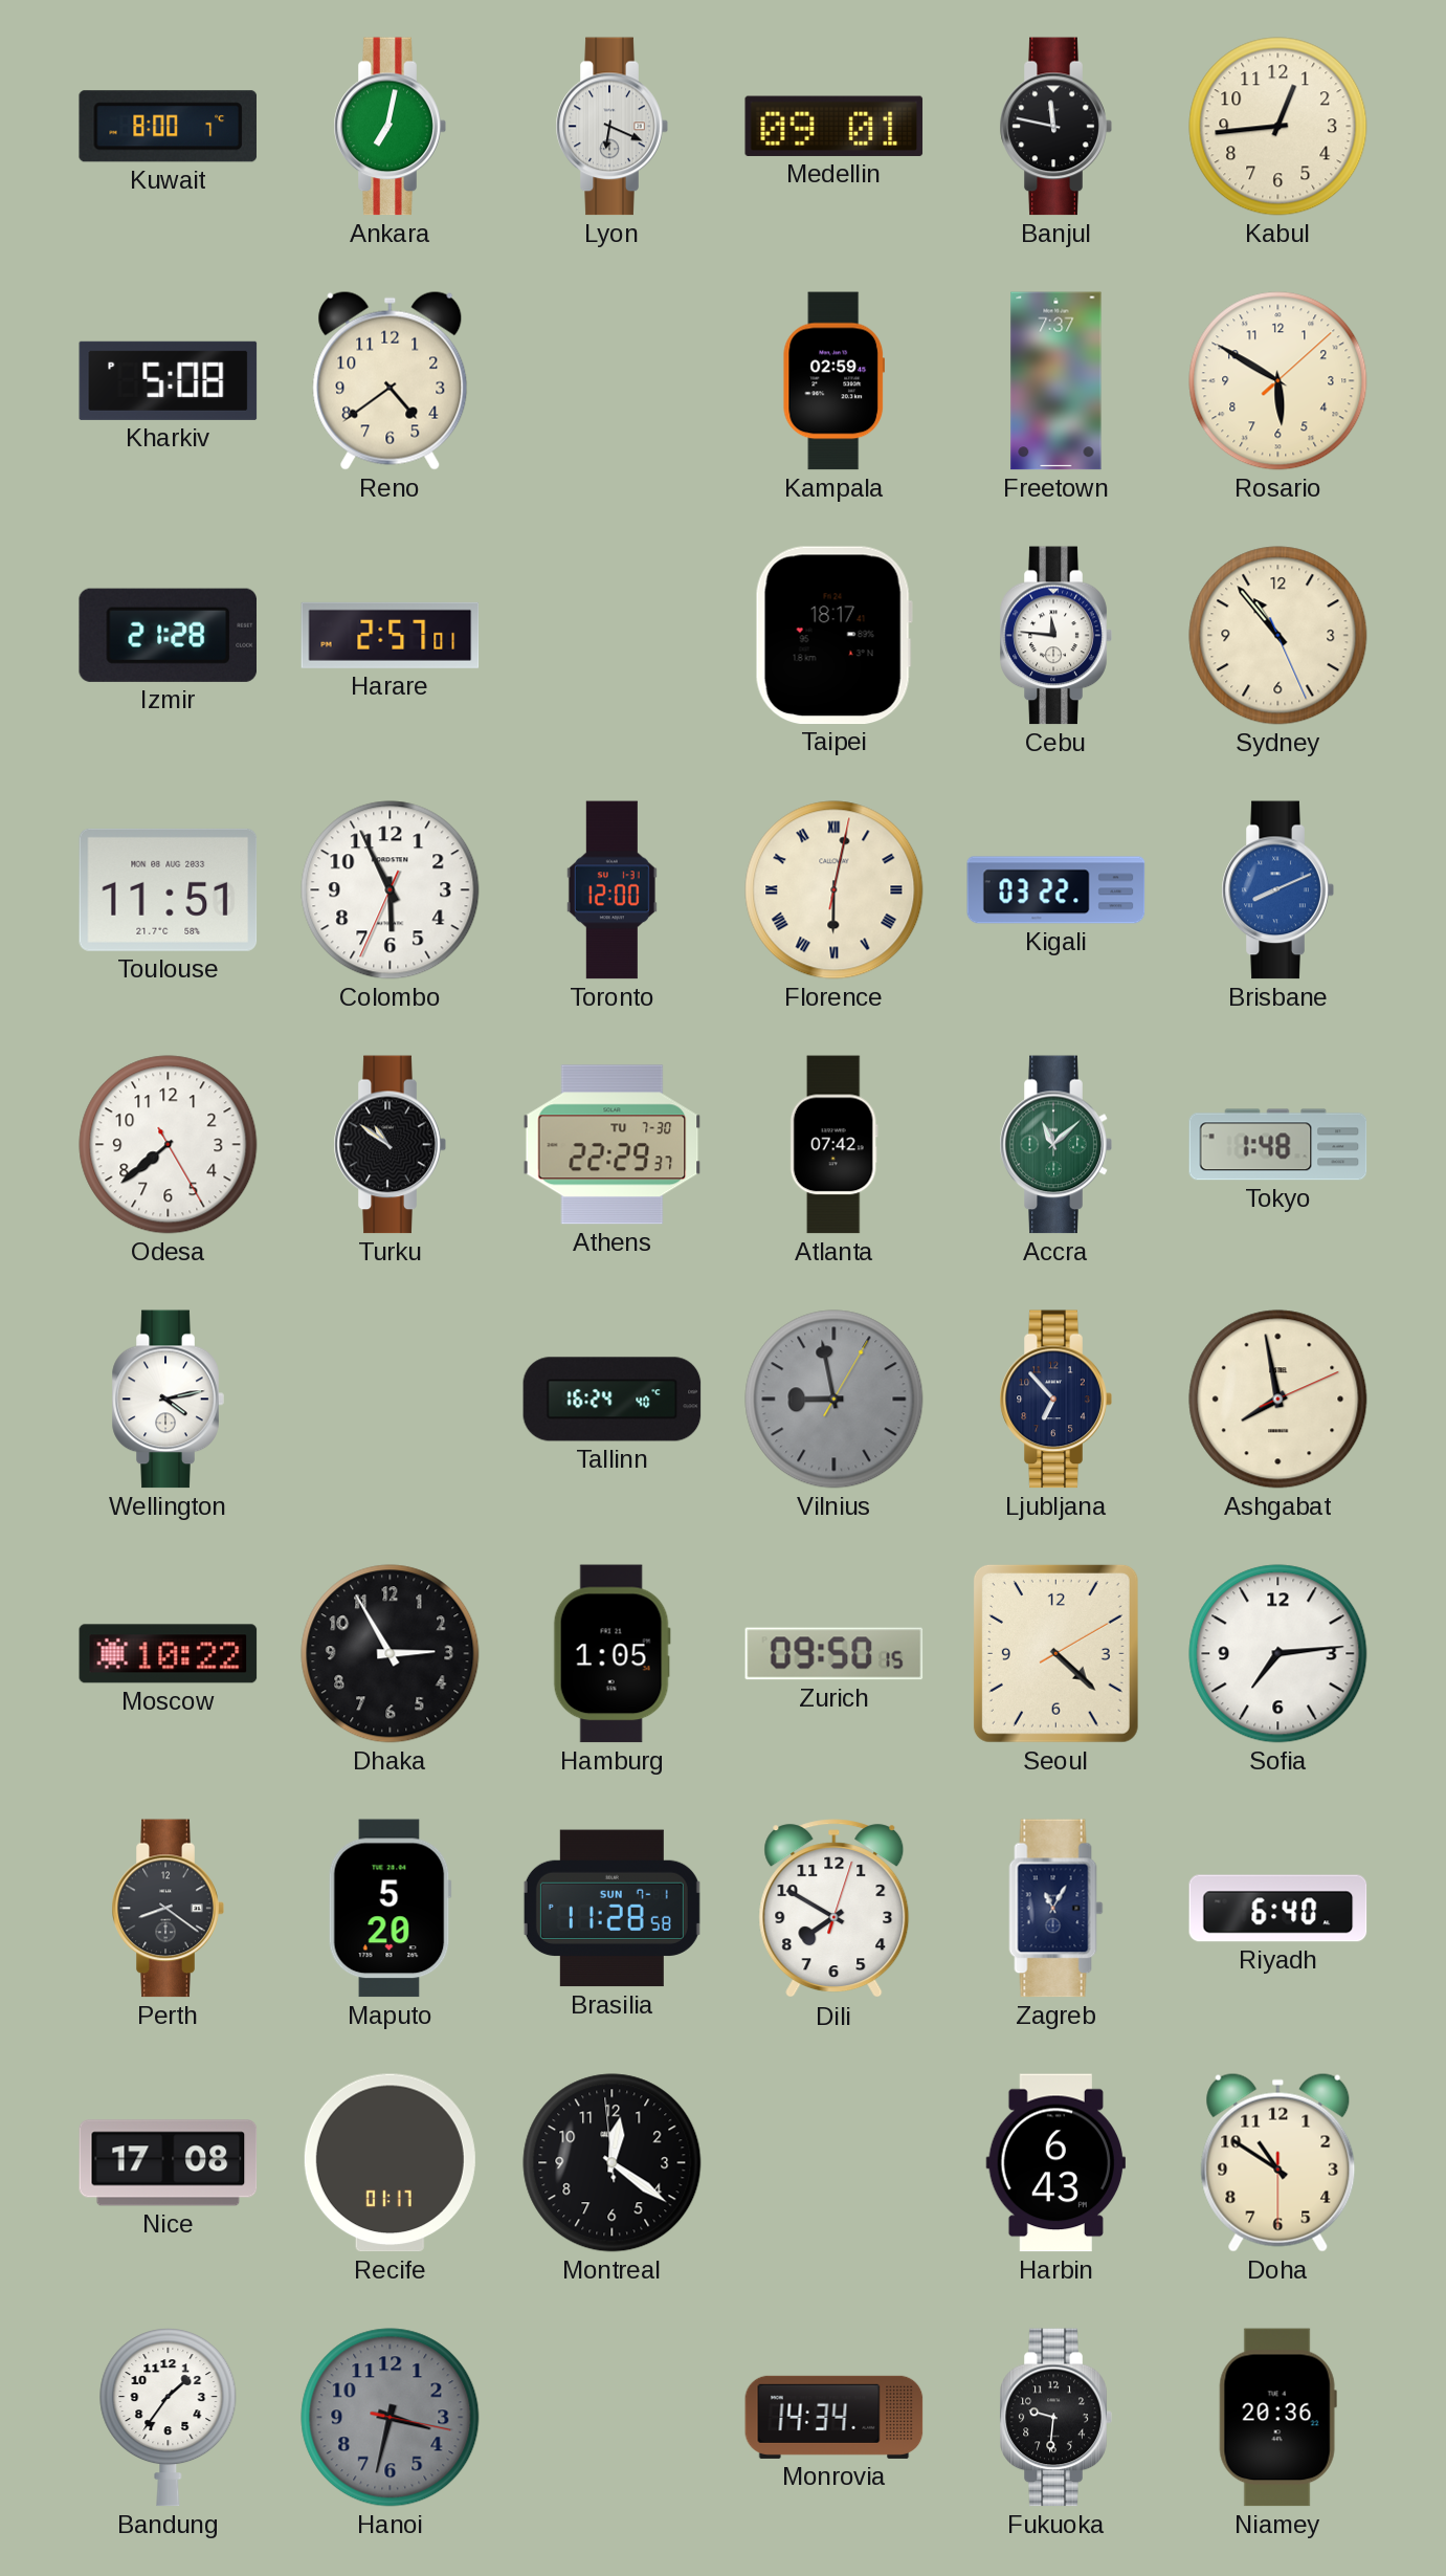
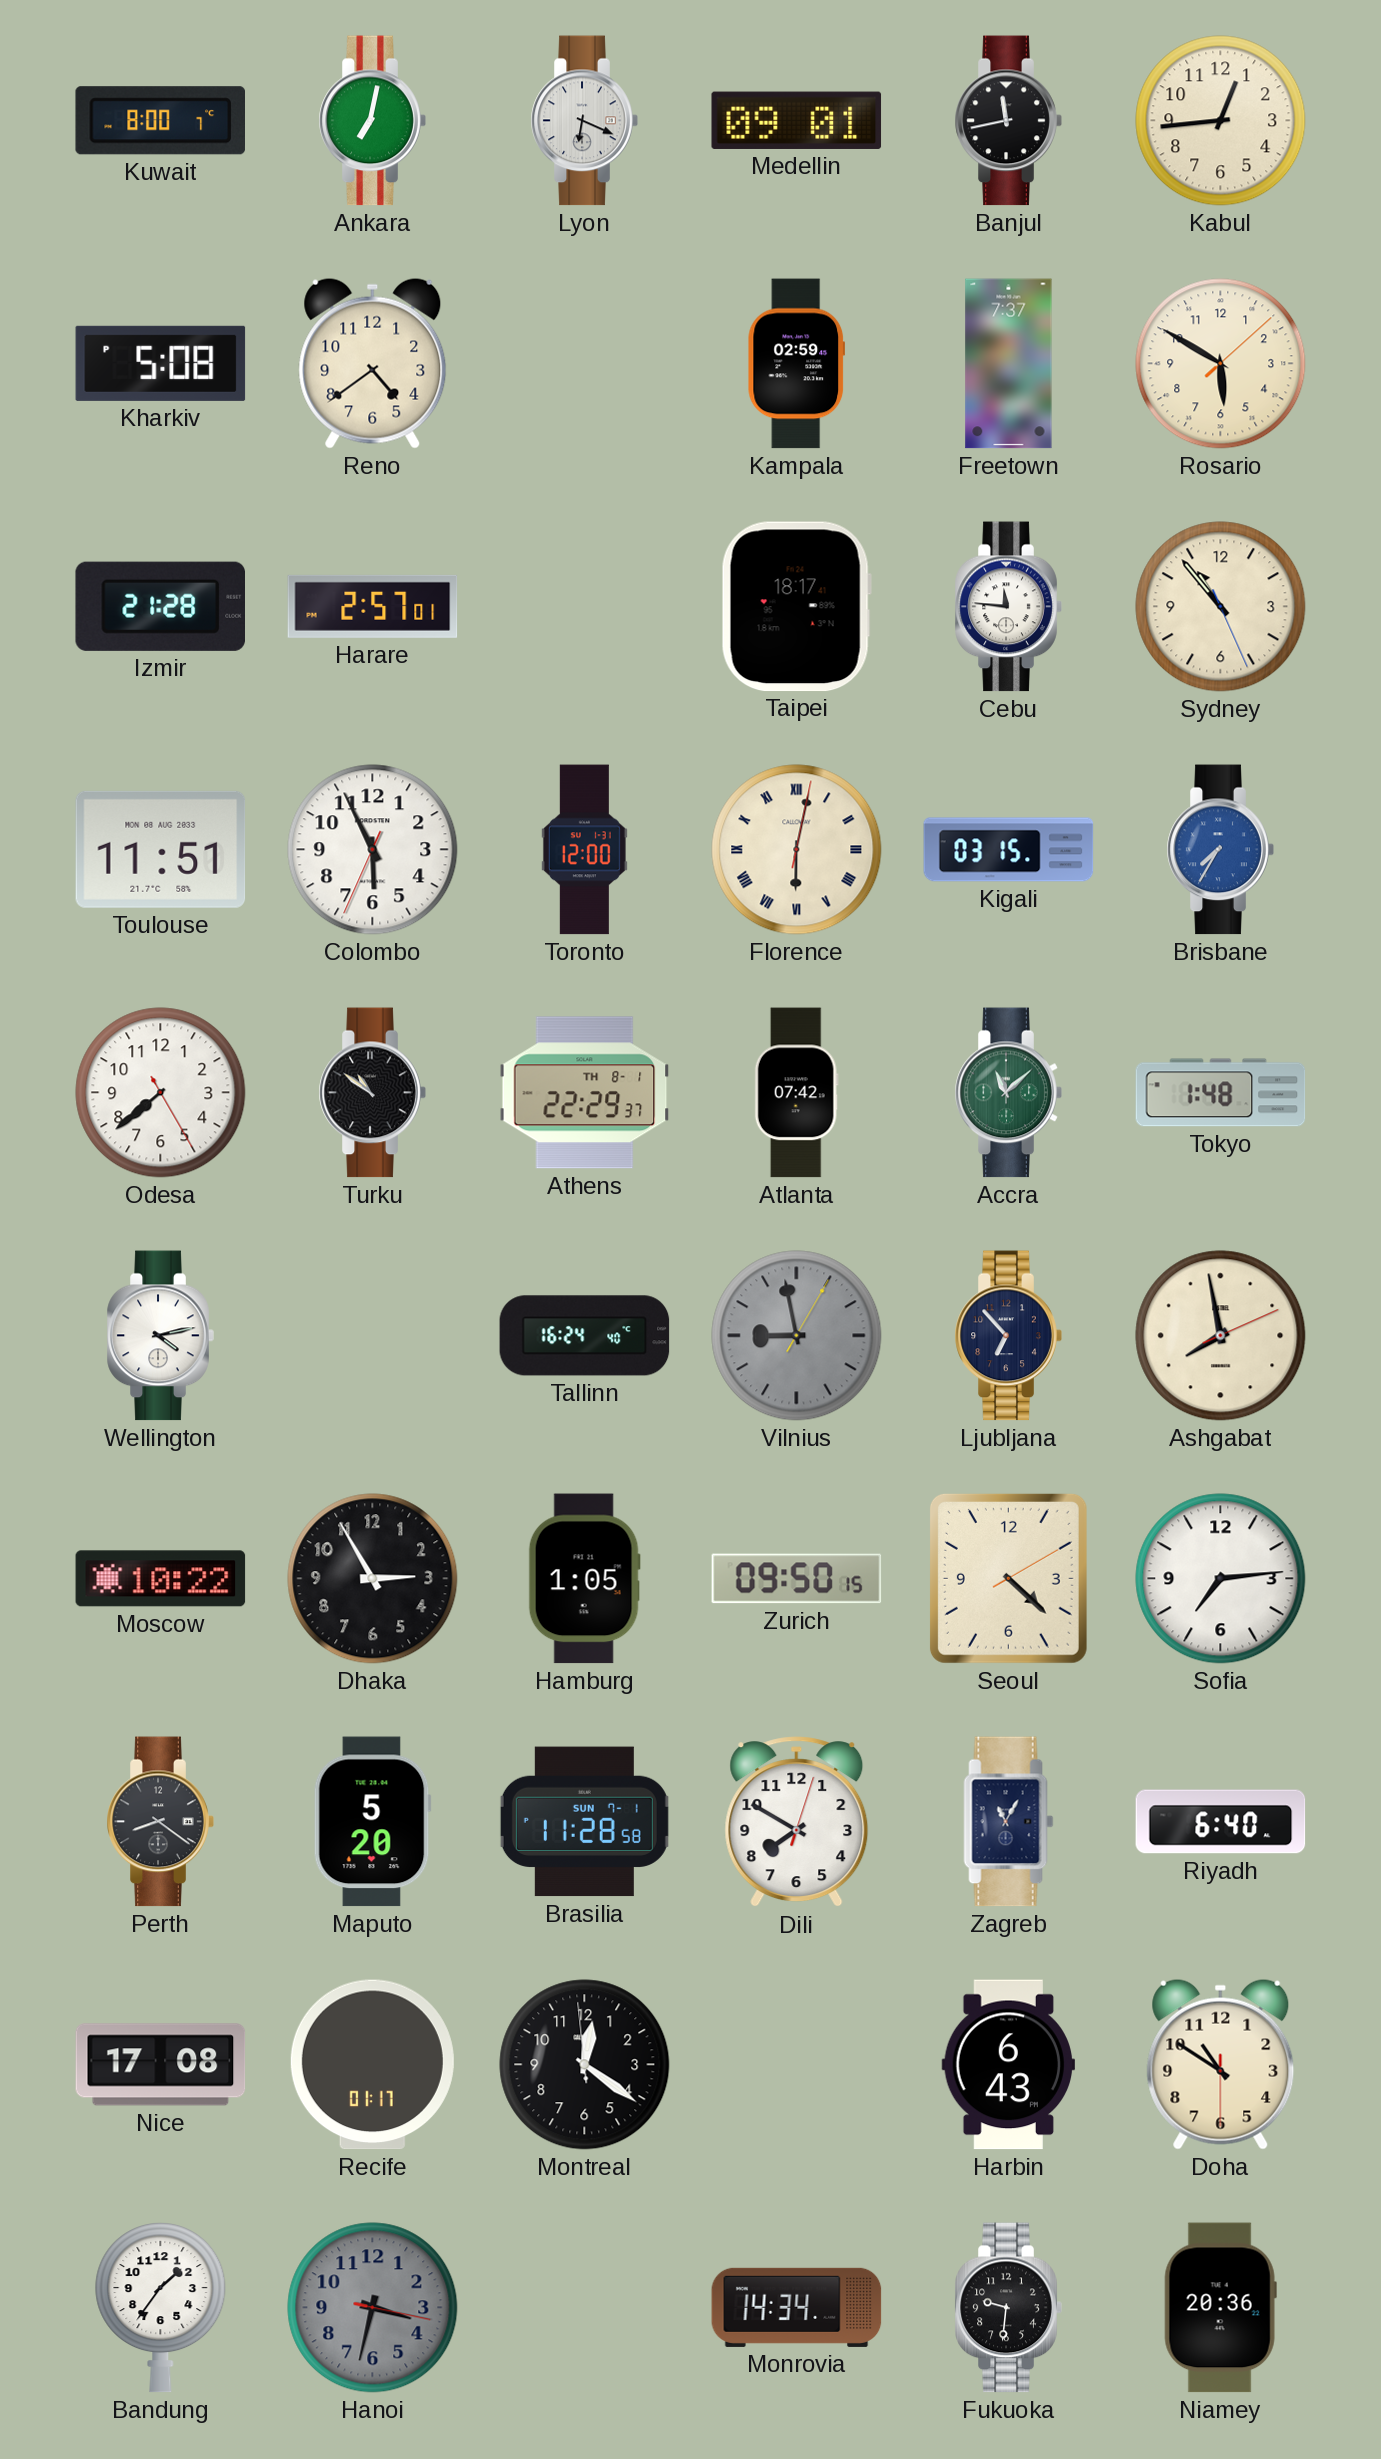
Banjul: 11:47 -> 11:43
Kigali: 03:22 -> 03:15
Brisbane: 8:11 -> 7:35
Athens date: TU 7-30 -> TH 8-1
